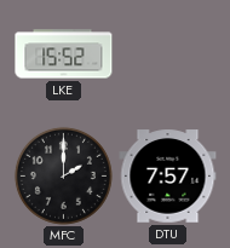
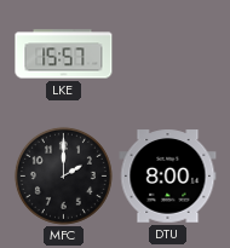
LKE: 15:52 -> 15:57
DTU: 7:57 -> 8:00
